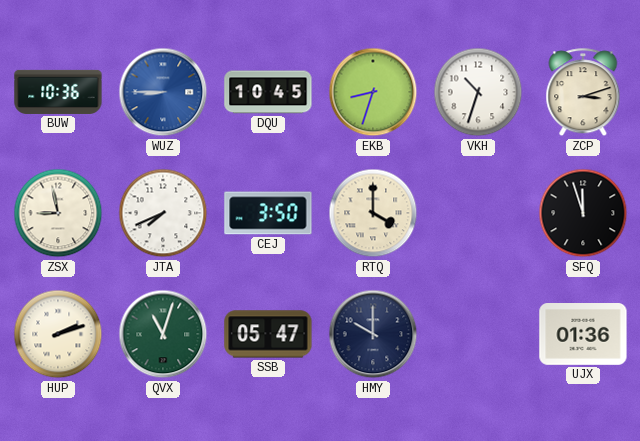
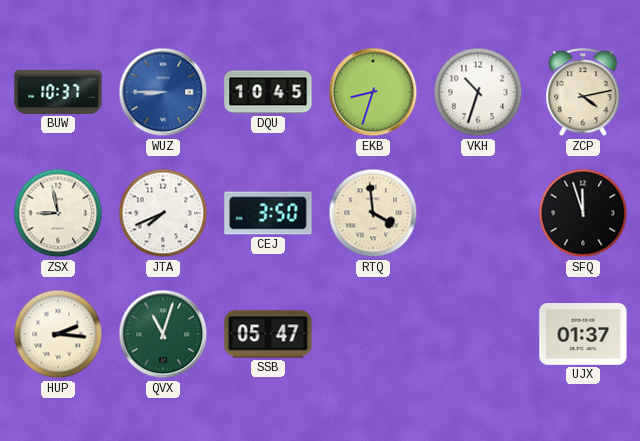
BUW: 10:36 -> 10:37
ZCP: 3:12 -> 4:13
RTQ: 4:00 -> 3:59
HUP: 2:12 -> 2:16
HMY: 10:00 -> none
UJX: 01:36 -> 01:37
